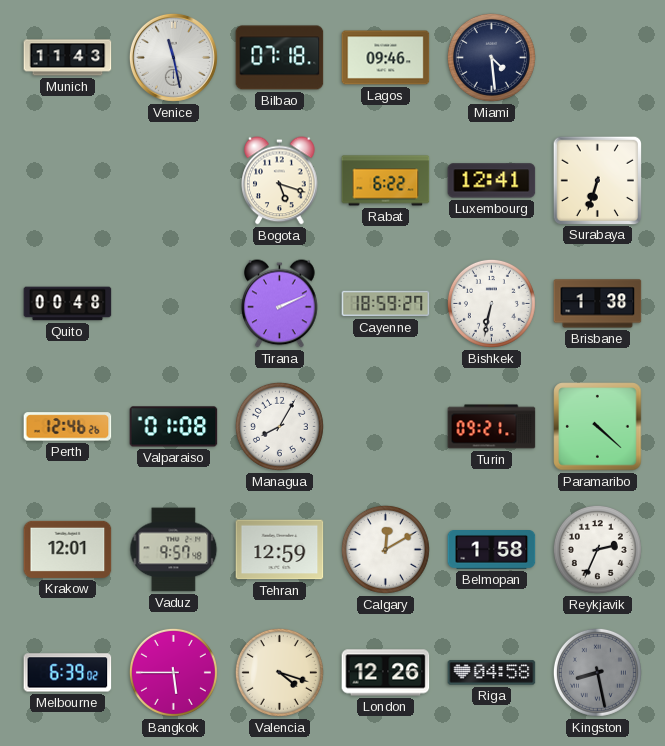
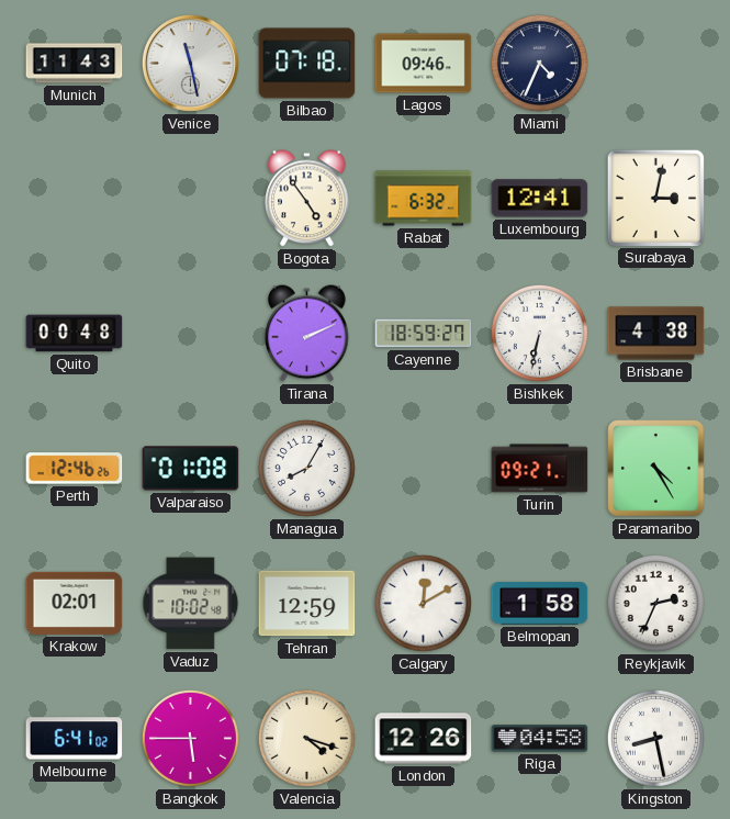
Miami: 4:29 -> 4:34
Bogota: 5:18 -> 4:54
Rabat: 6:22 -> 6:32
Surabaya: 6:33 -> 3:02
Brisbane: 1:38 -> 4:38
Paramaribo: 4:22 -> 4:25
Krakow: 12:01 -> 02:01
Vaduz: 9:57 -> 10:02
Melbourne: 6:39 -> 6:41
Kingston dial: grey -> white
